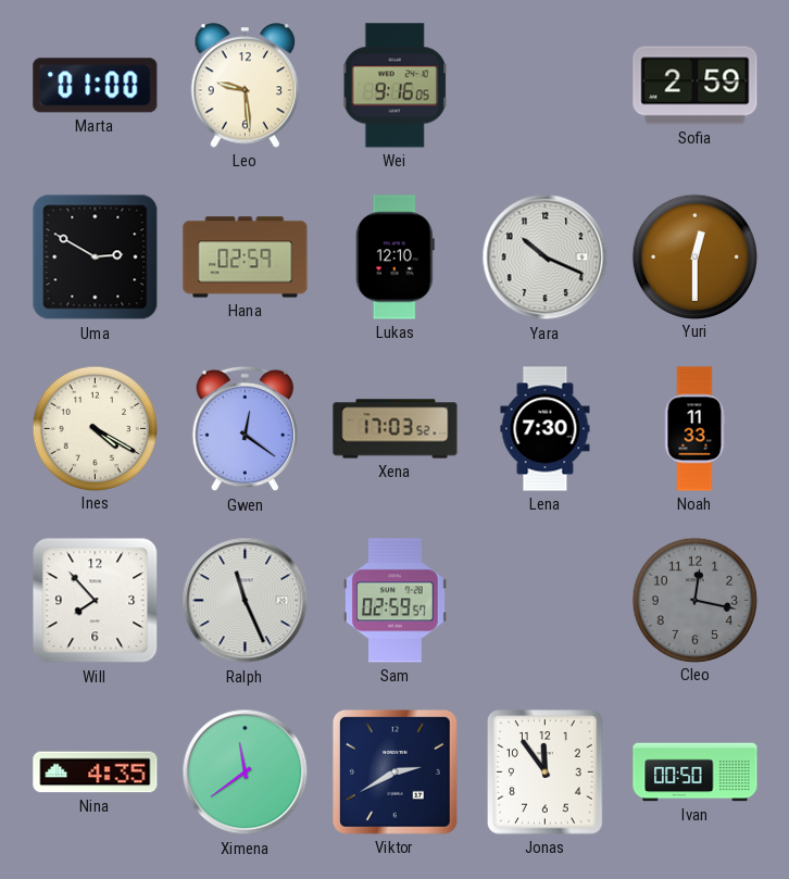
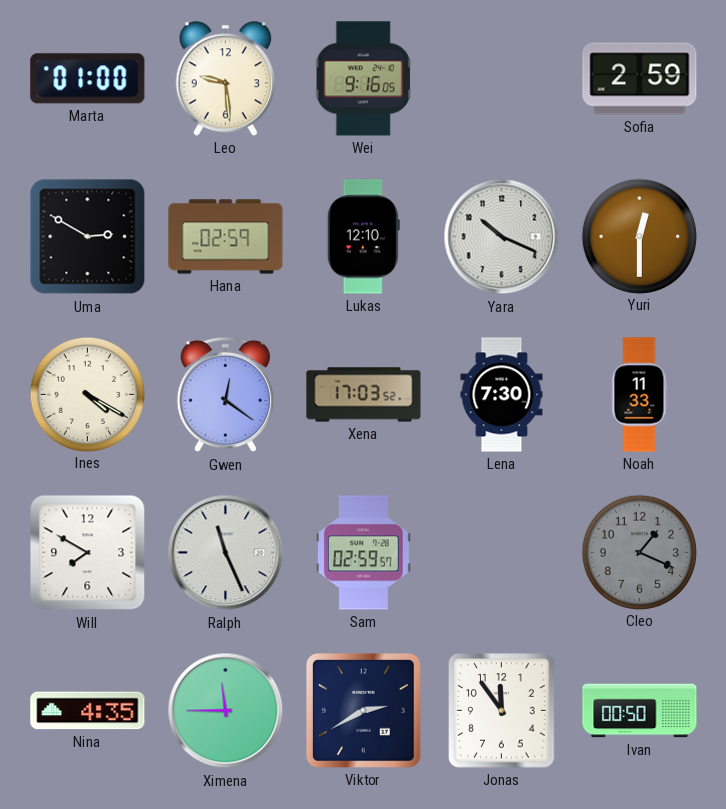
Will: 7:53 -> 7:50
Cleo: 12:17 -> 1:19
Ximena: 11:39 -> 11:45
